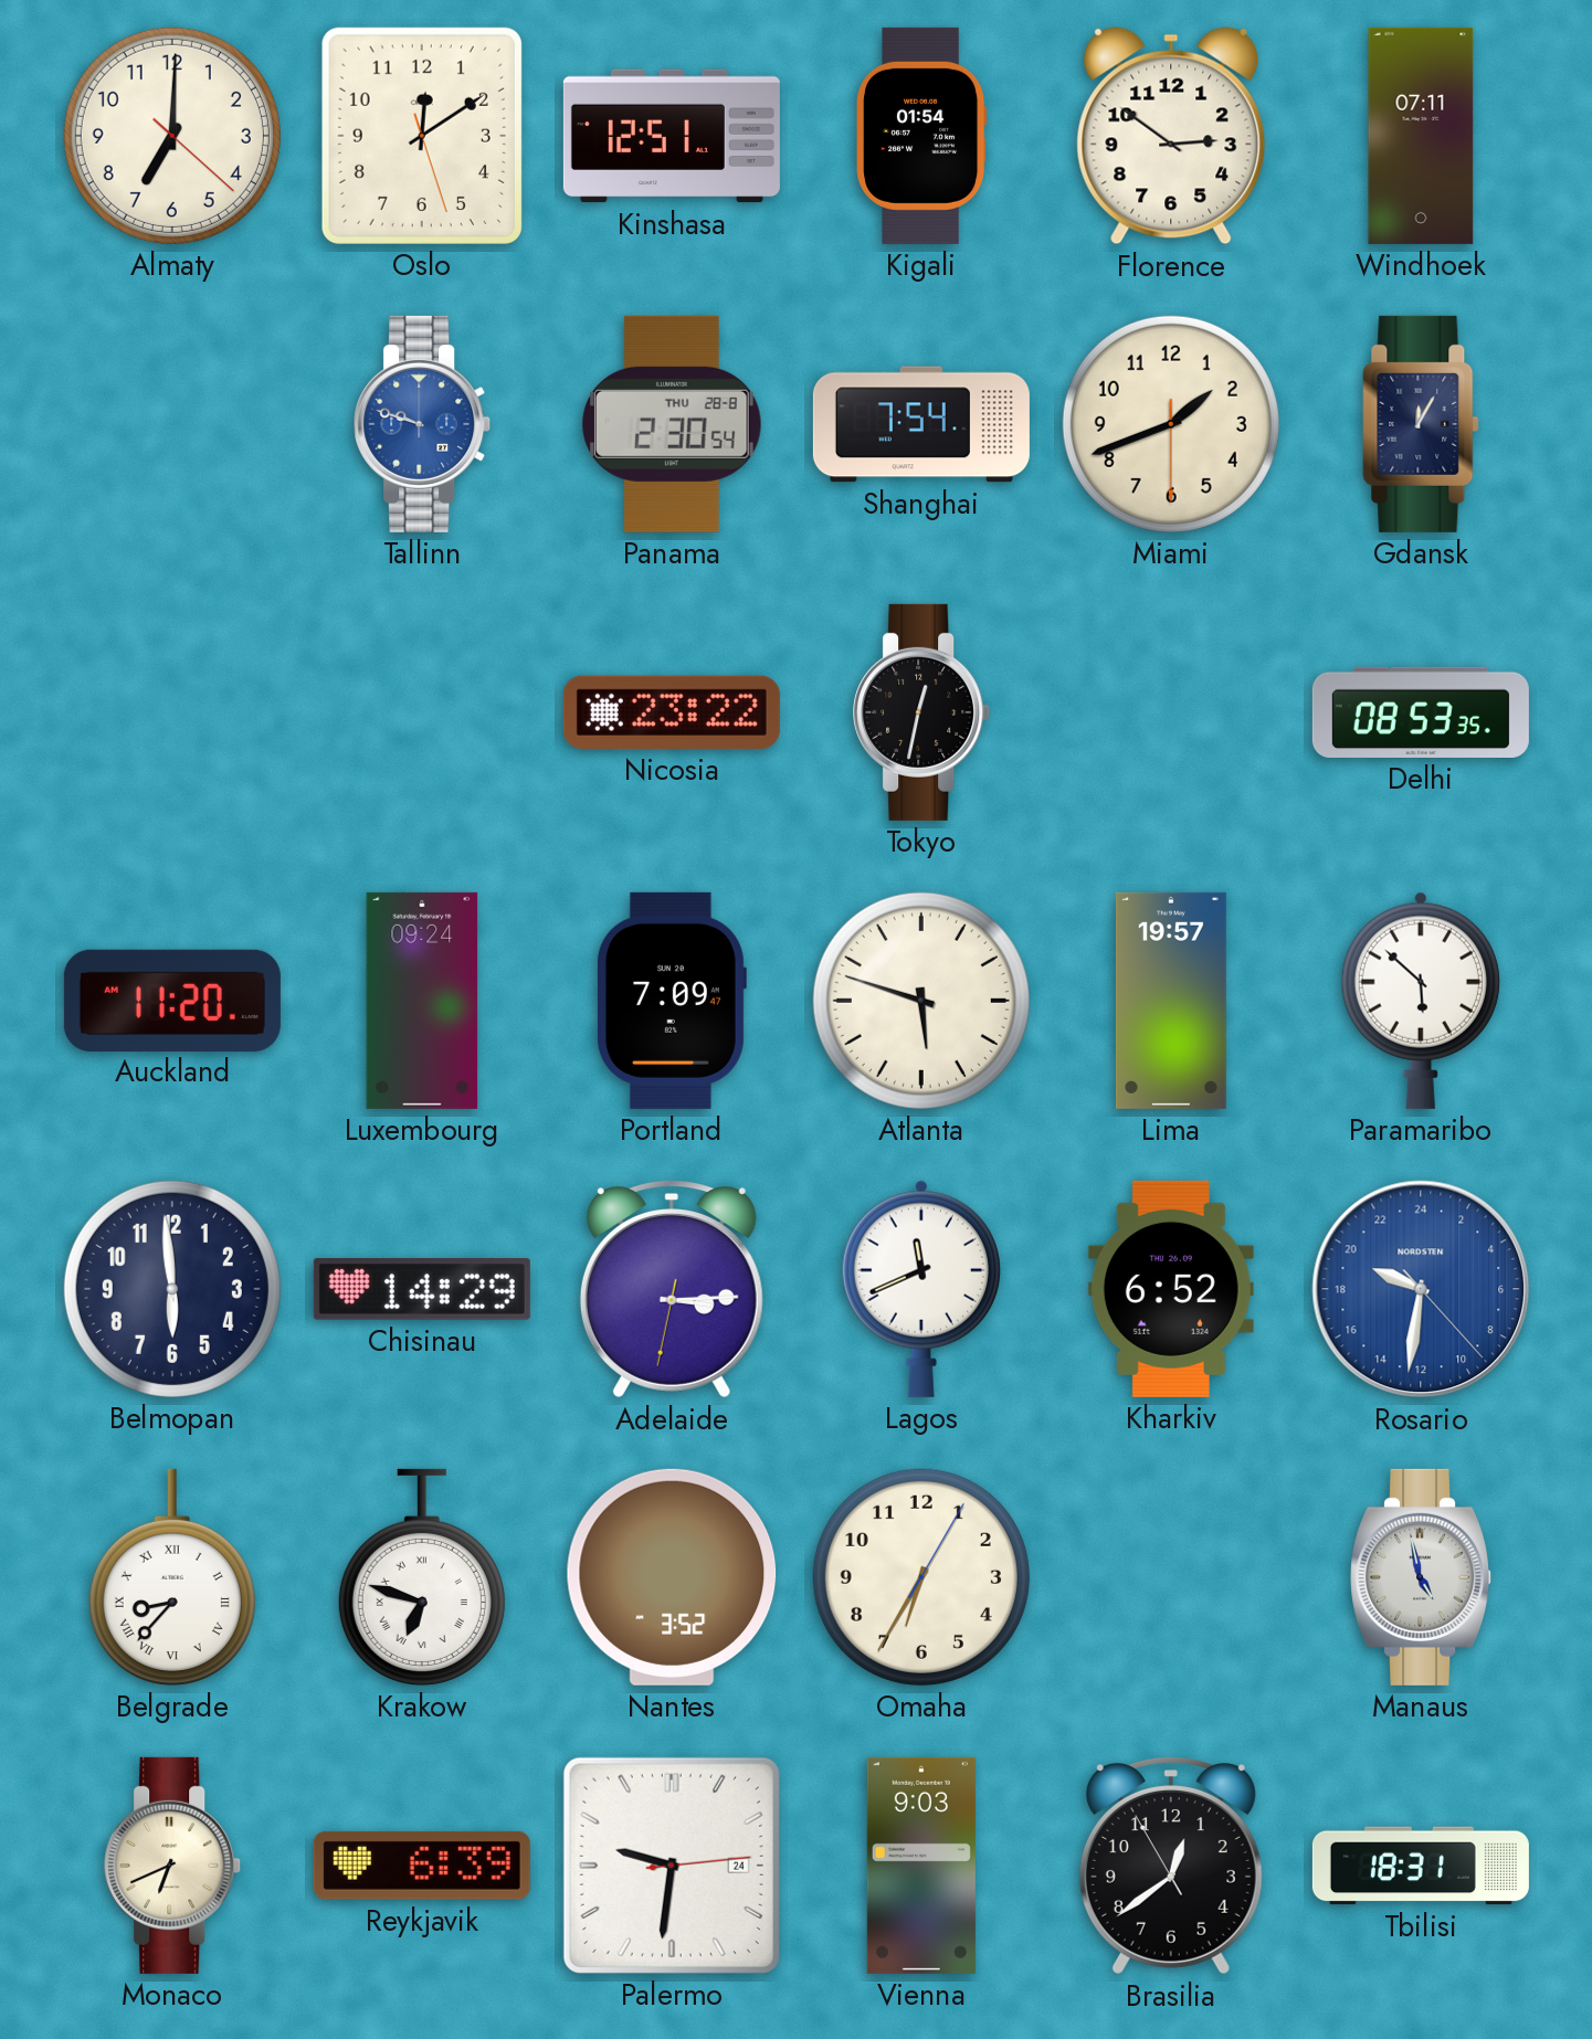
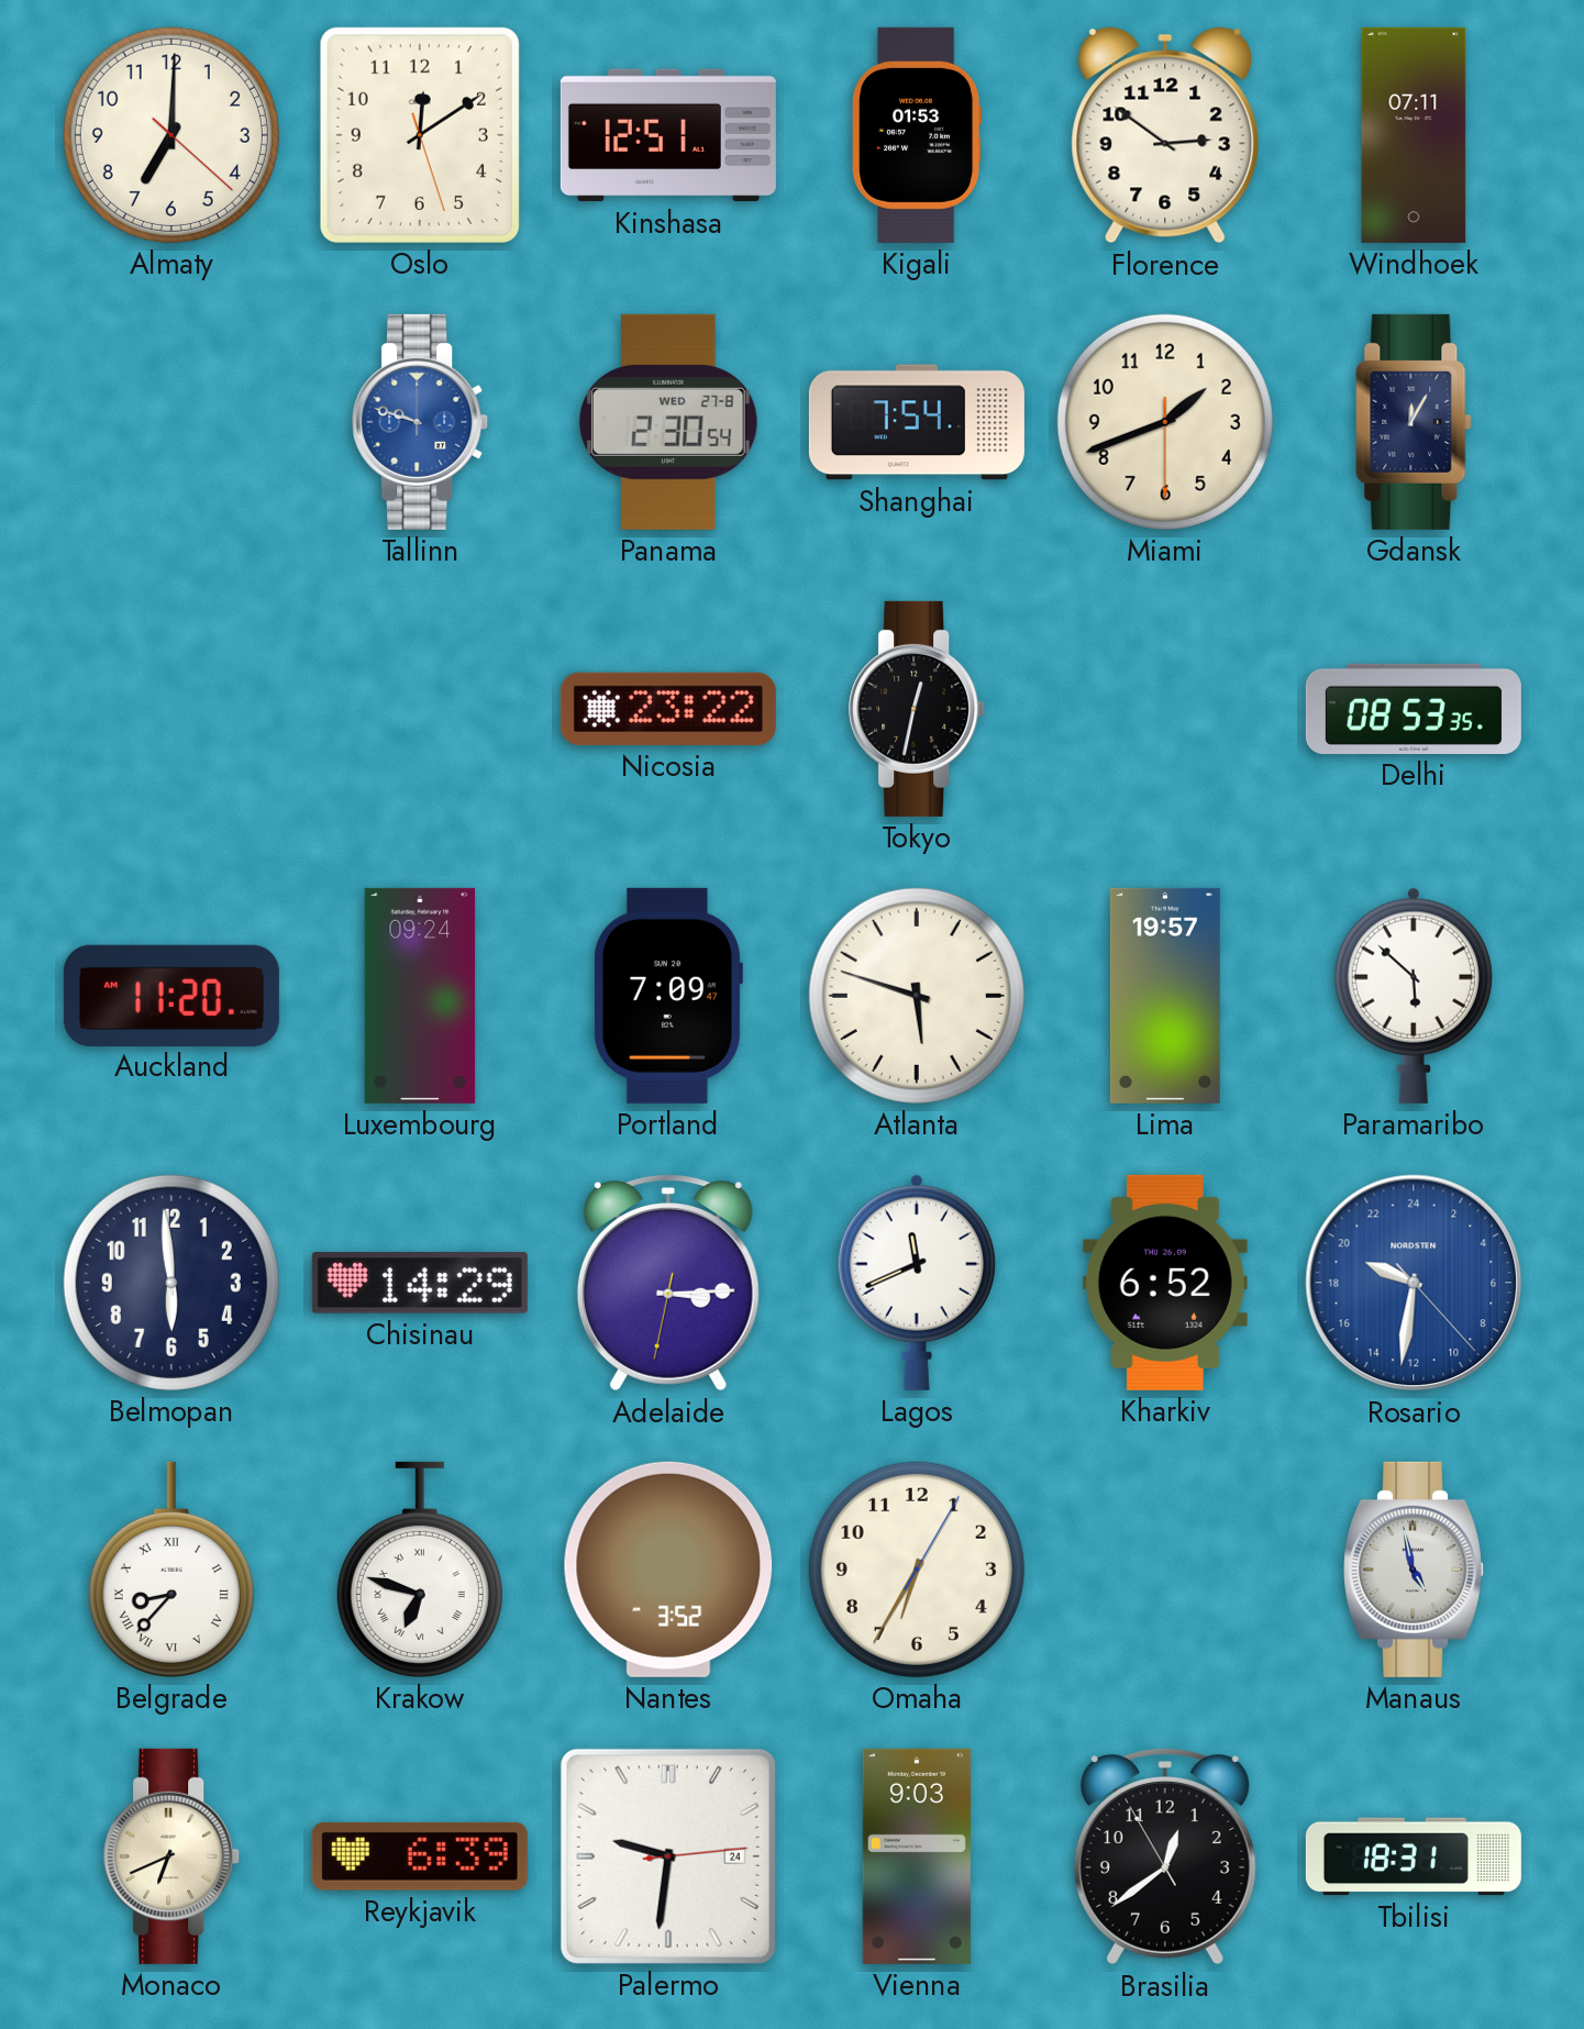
Kigali: 01:54 -> 01:53
Panama date: THU 28-8 -> WED 27-8
